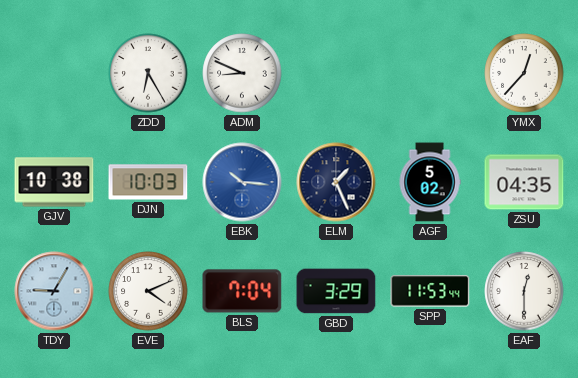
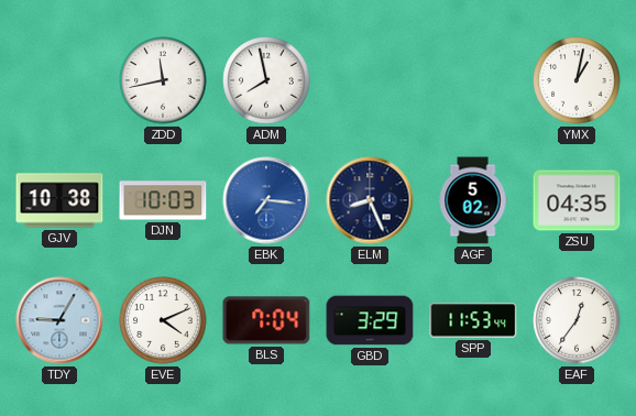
ZDD: 6:25 -> 11:43
ADM: 8:49 -> 7:58
YMX: 12:37 -> 1:02
EBK: 10:16 -> 7:16
ELM: 1:26 -> 8:26
EAF: 12:30 -> 12:36
